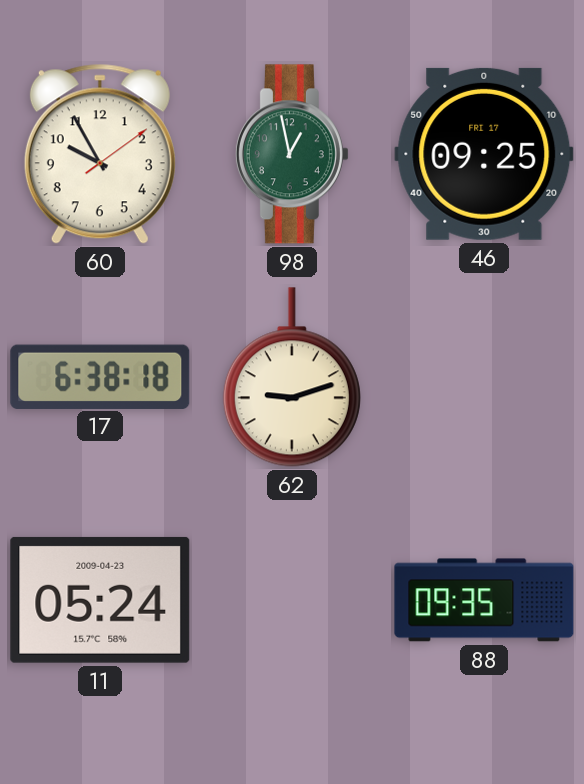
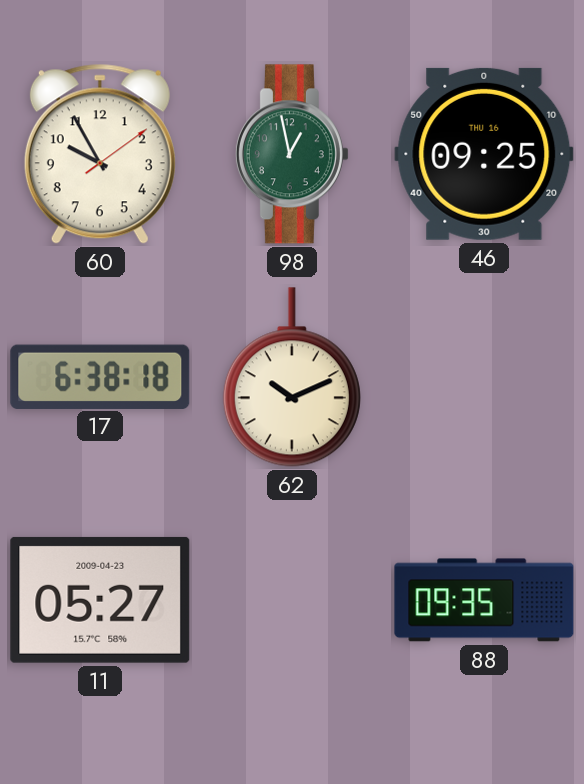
46 date: FRI 17 -> THU 16
62: 9:12 -> 10:11
11: 05:24 -> 05:27
